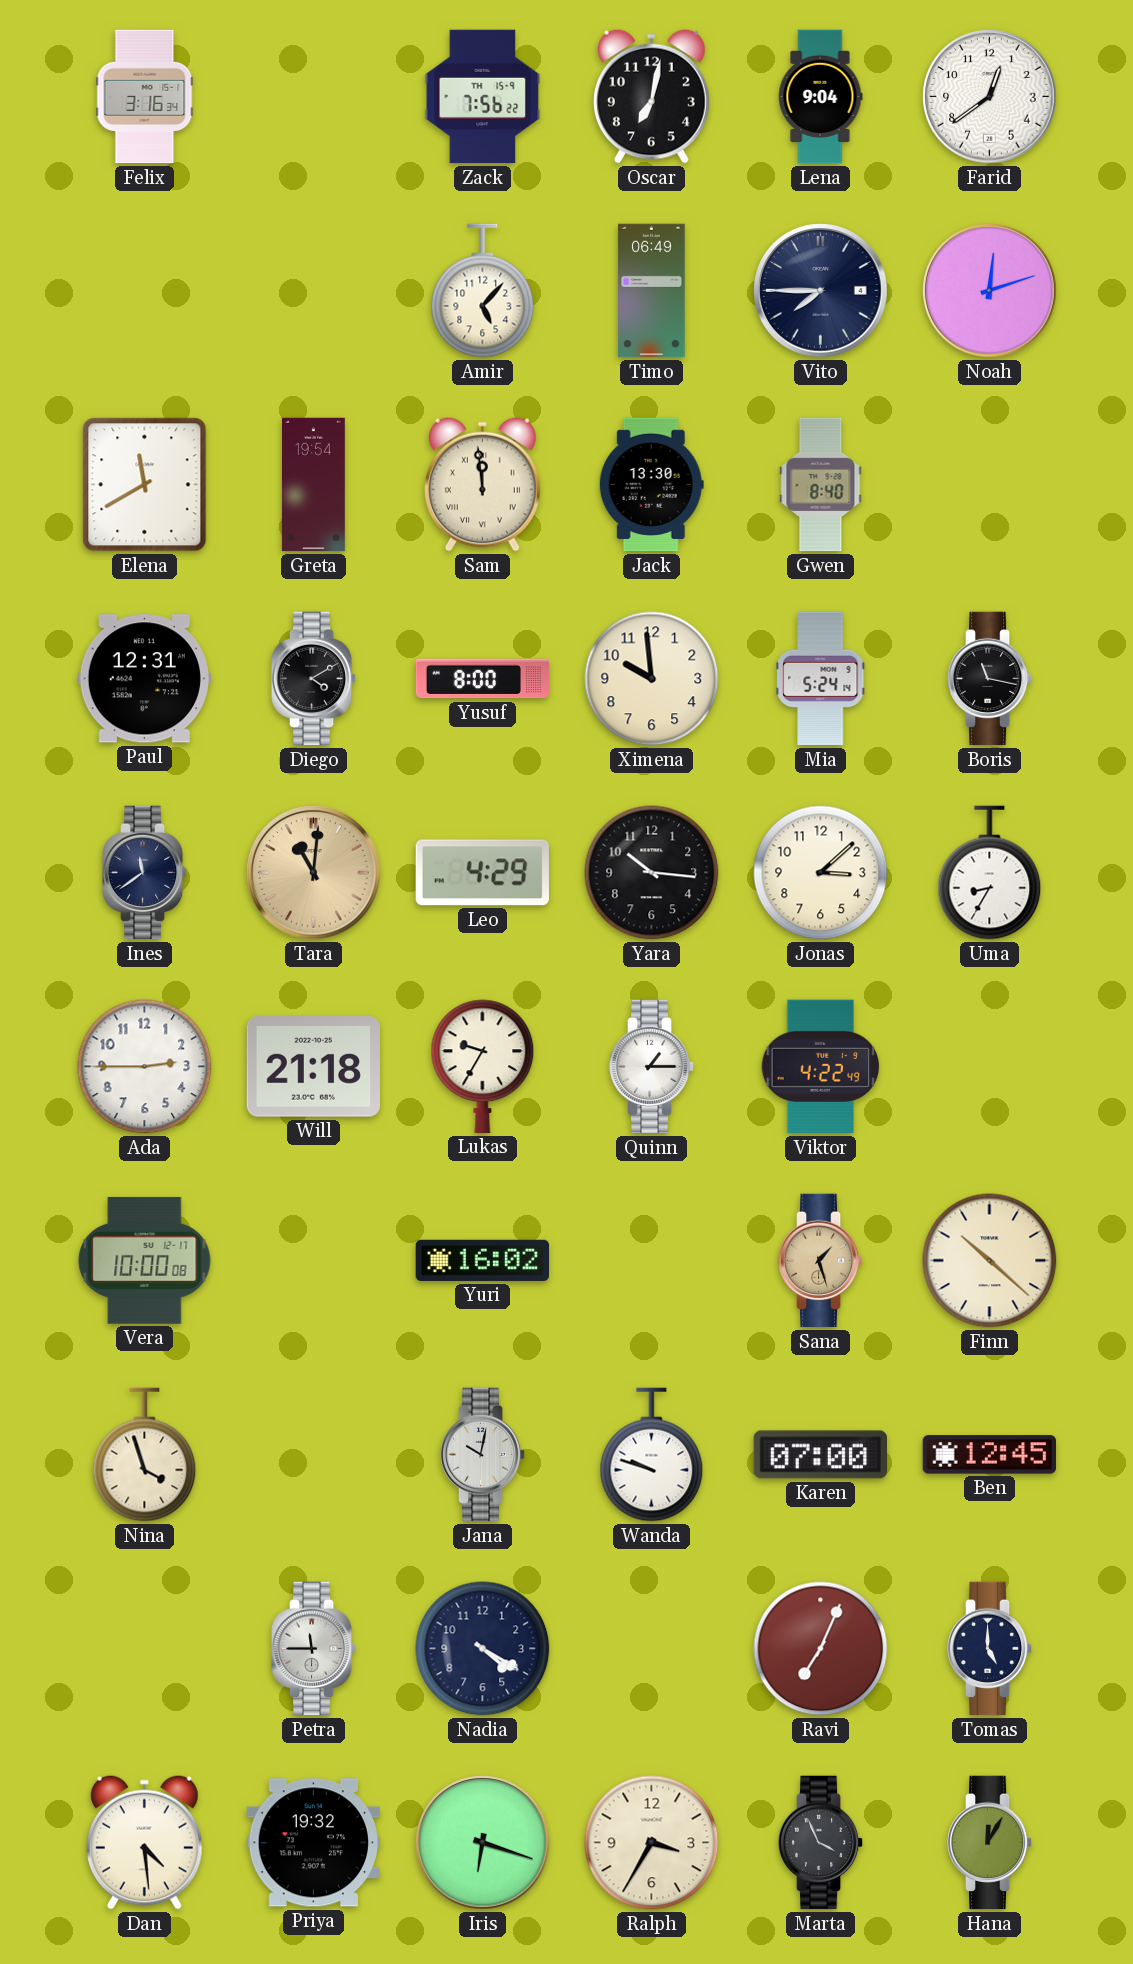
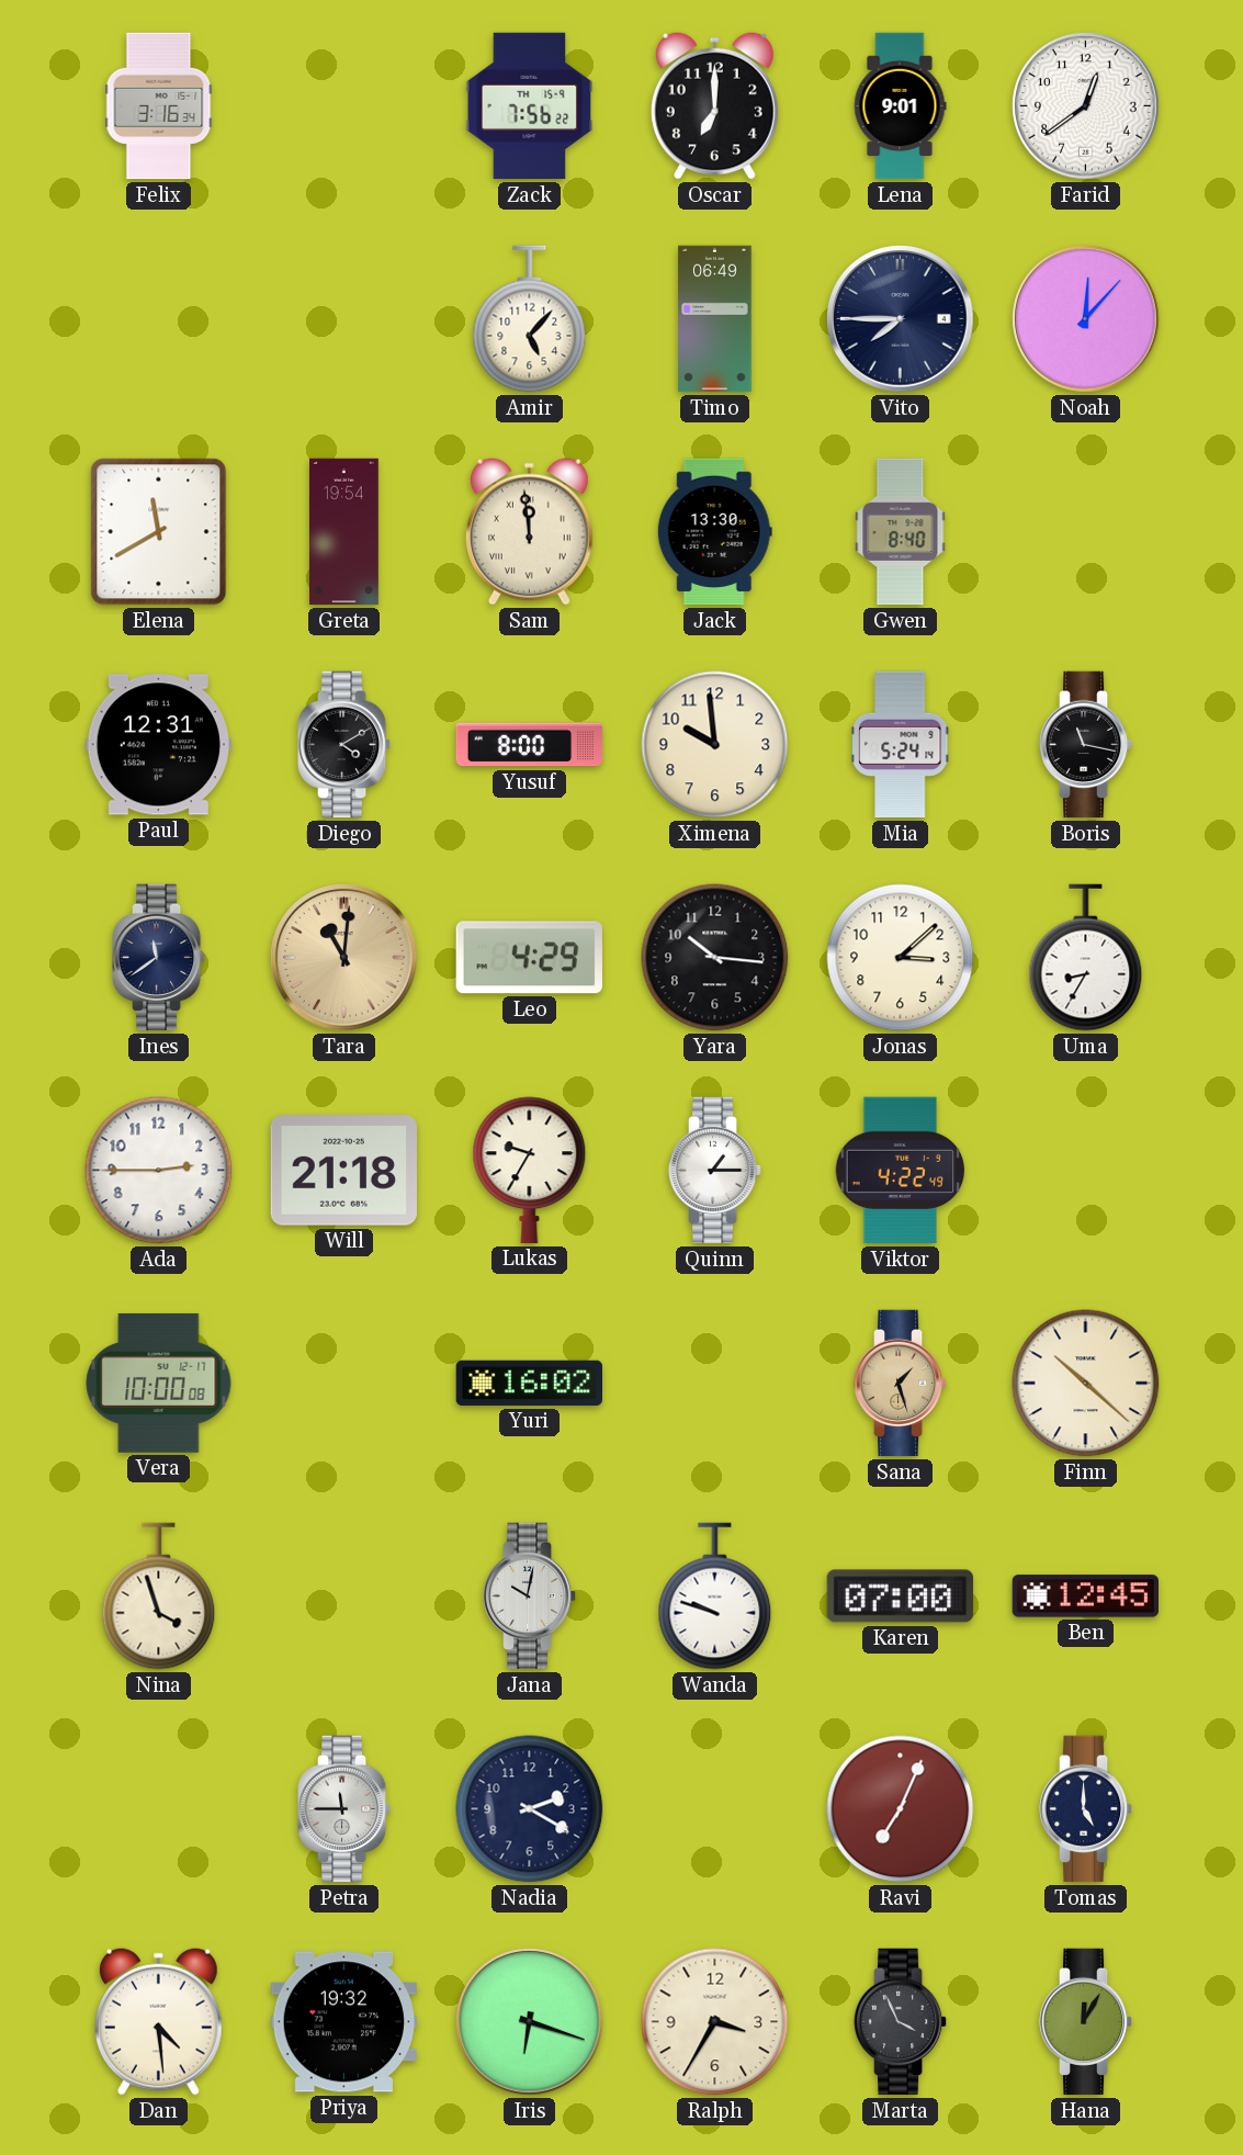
Oscar: 7:02 -> 7:00
Lena: 9:04 -> 9:01
Noah: 12:12 -> 12:07
Nadia: 4:20 -> 2:20
